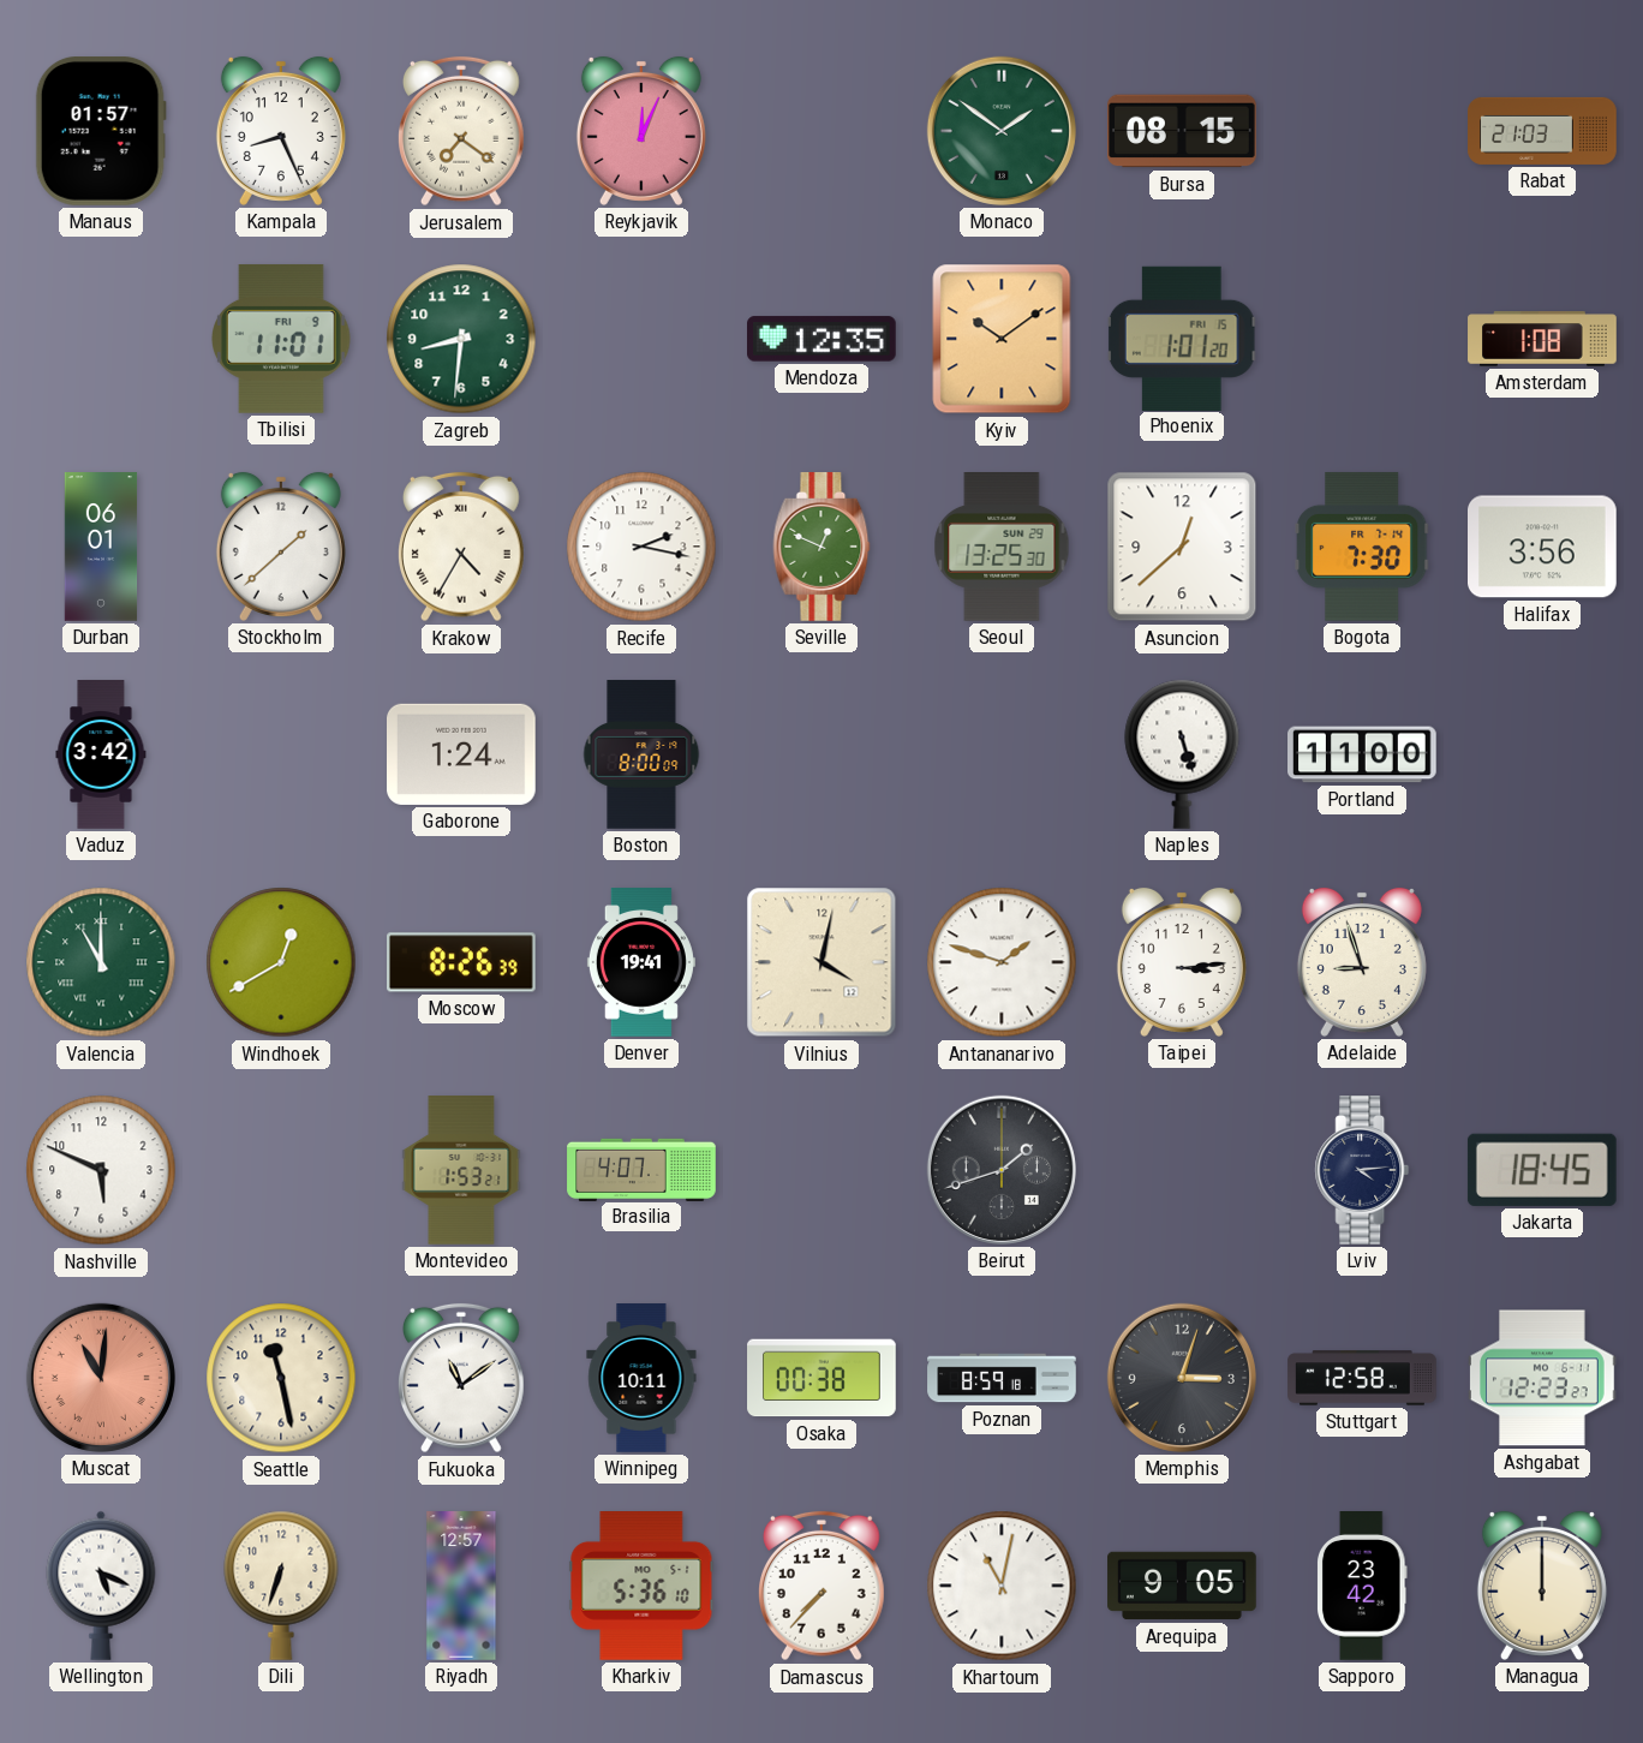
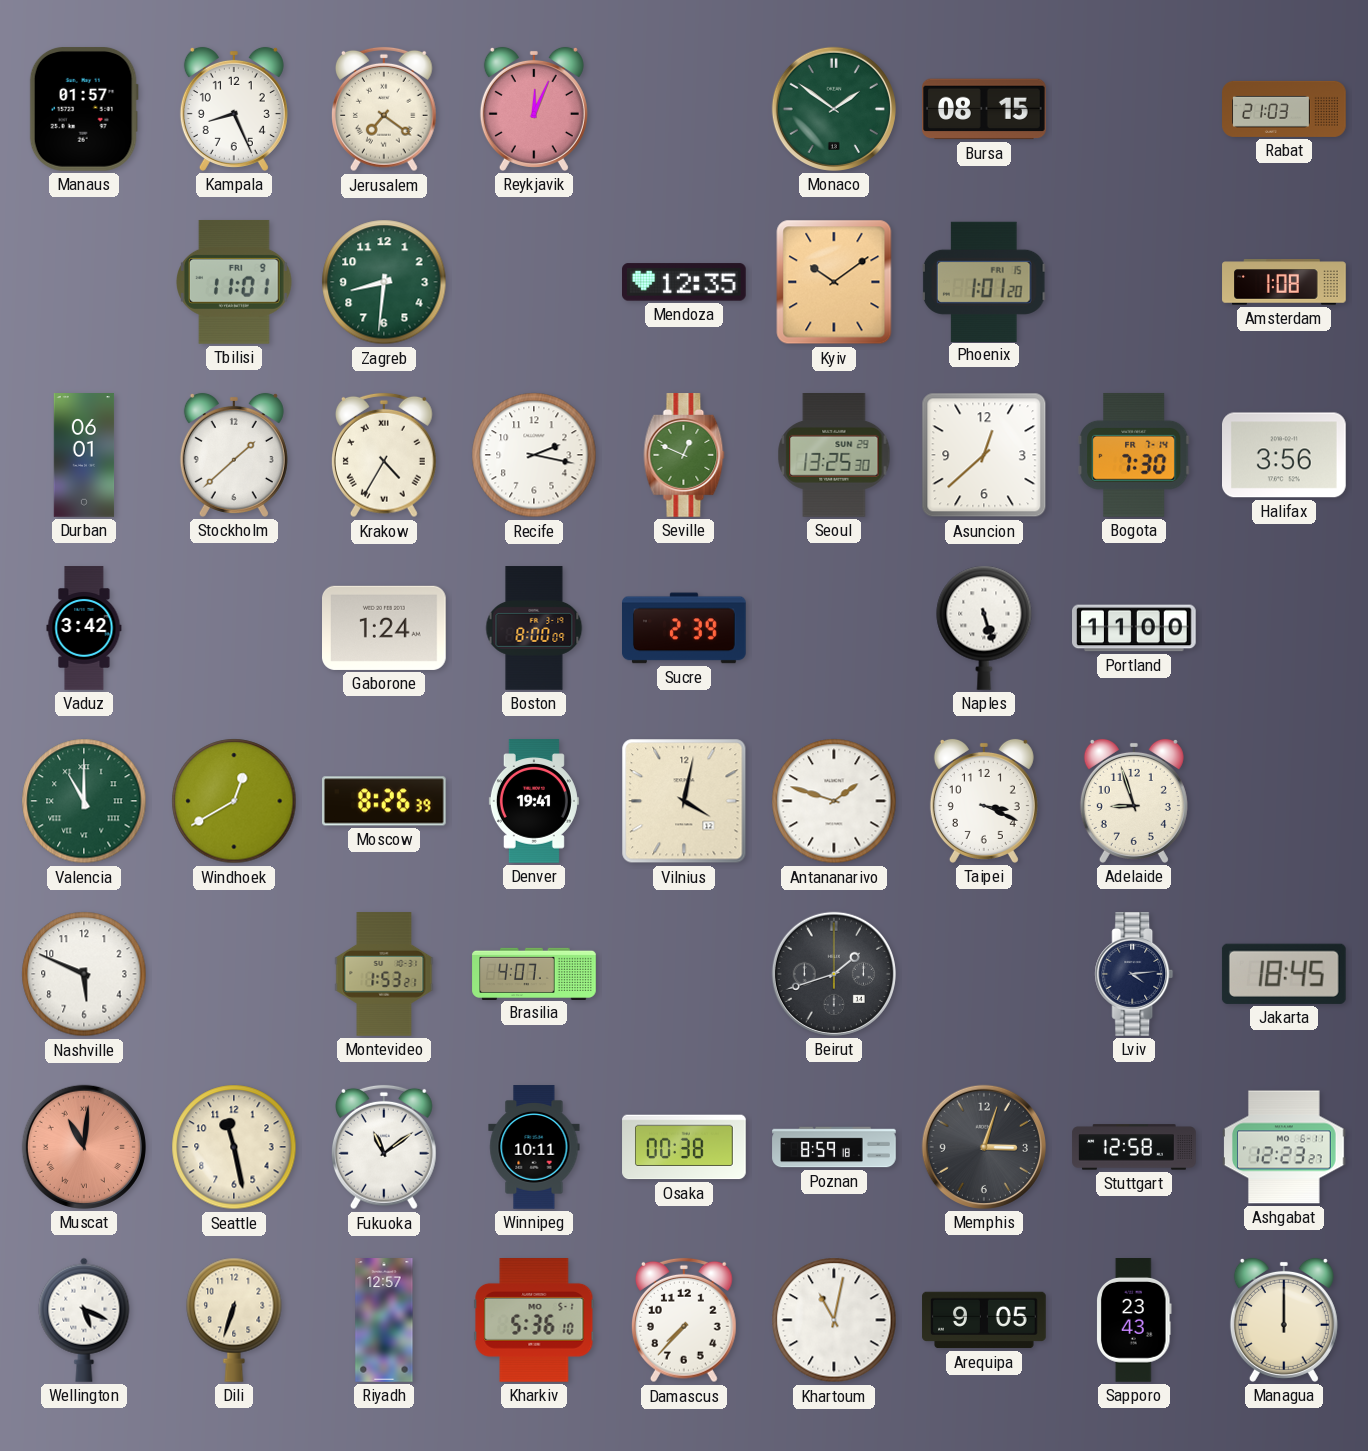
Sucre: none -> 2:39
Taipei: 3:14 -> 3:19
Sapporo: 23:42 -> 23:43
